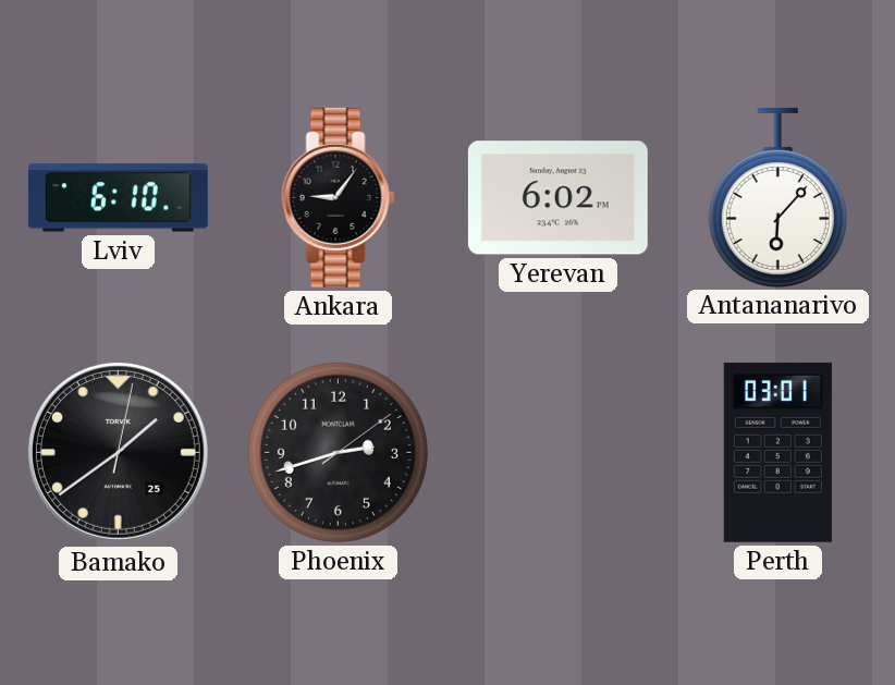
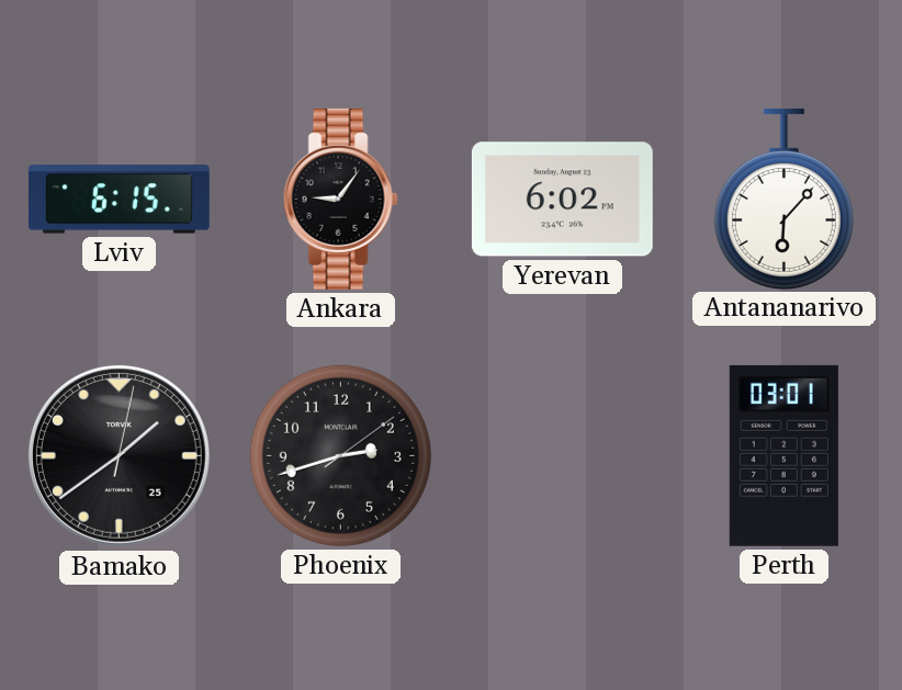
Lviv: 6:10 -> 6:15
